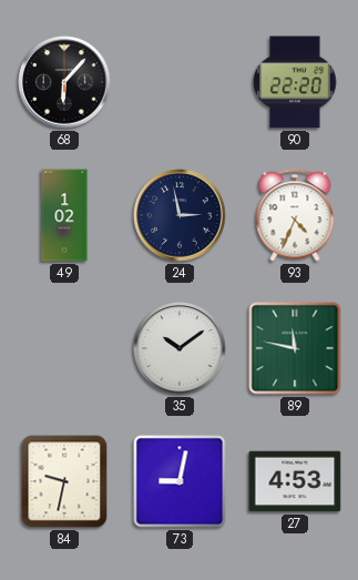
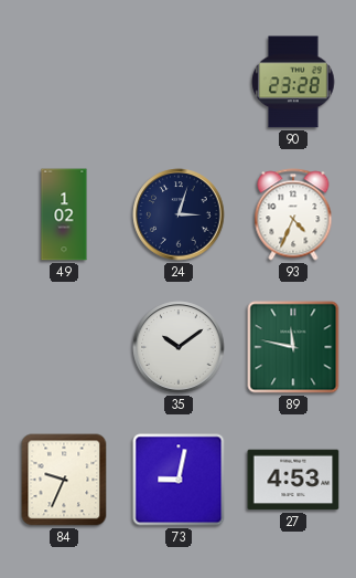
68: 6:07 -> none
90: 22:20 -> 23:28
24: 2:58 -> 3:03
84: 9:32 -> 9:34
